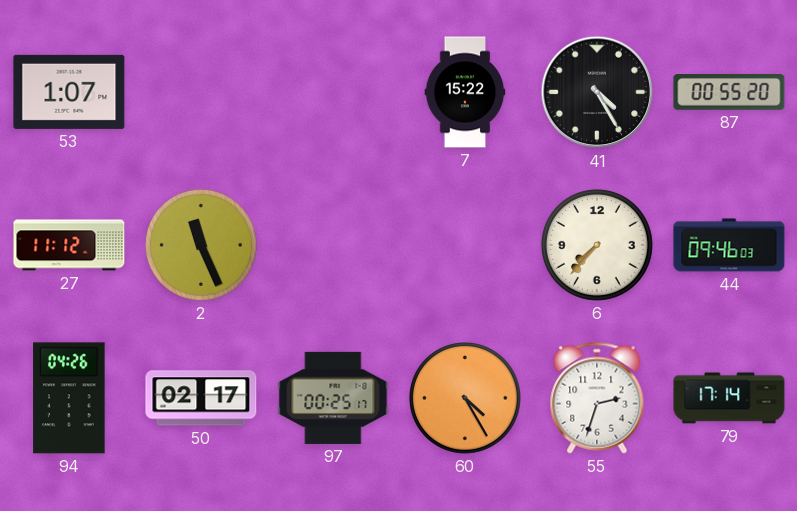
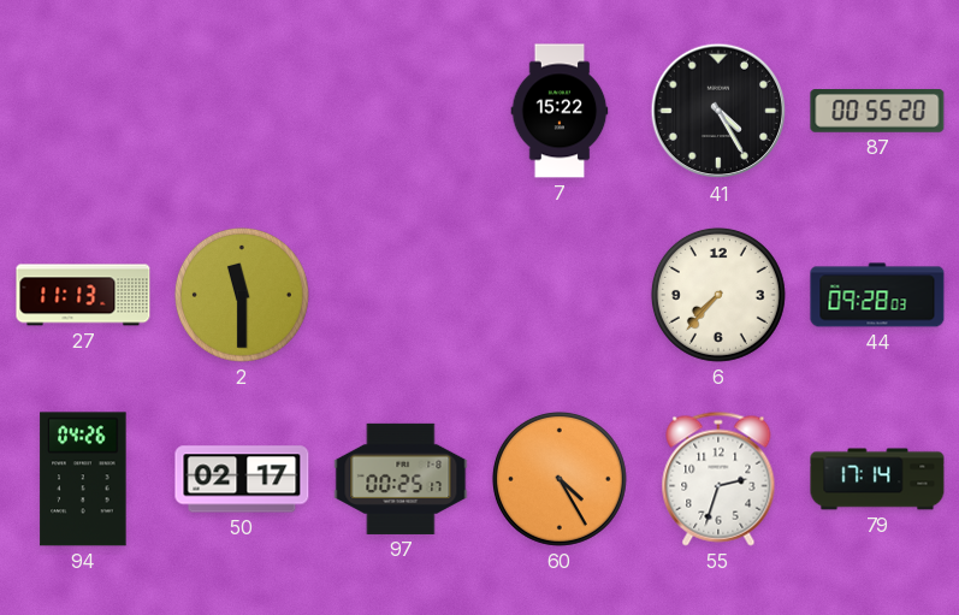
53: 1:07 -> none
27: 11:12 -> 11:13
2: 11:26 -> 11:30
44: 09:46 -> 09:28
